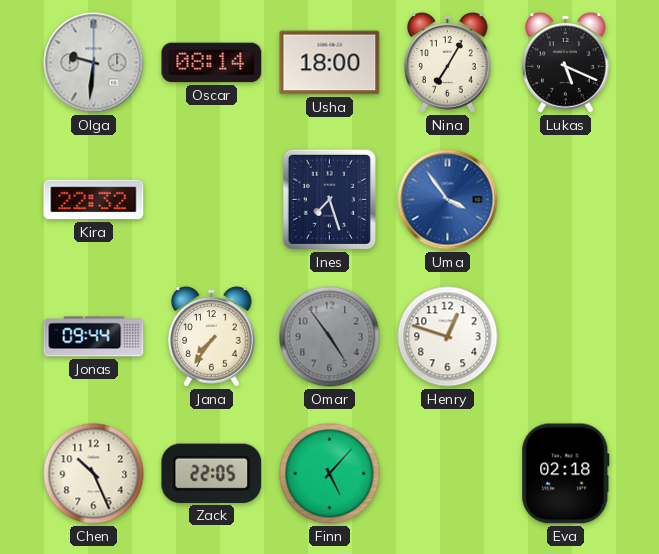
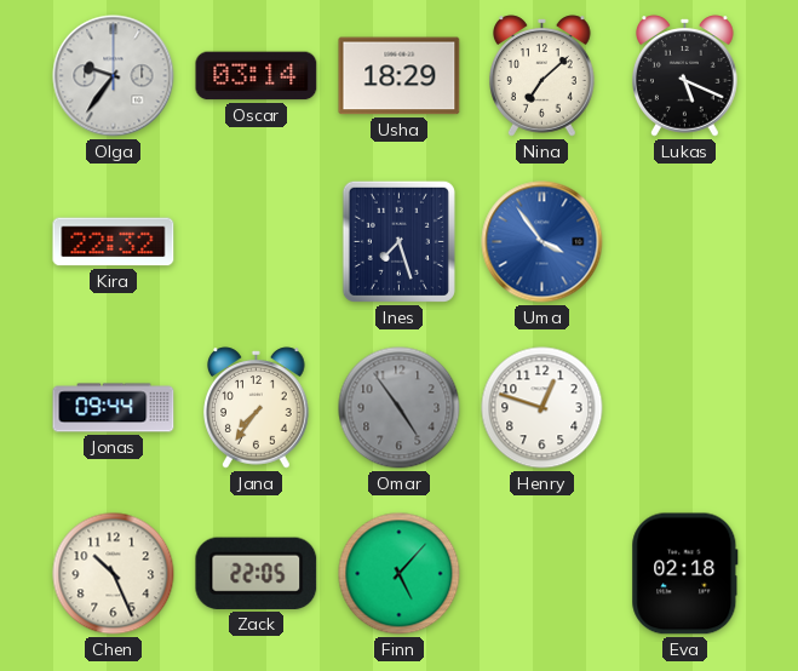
Olga: 9:31 -> 9:36
Oscar: 08:14 -> 03:14
Usha: 18:00 -> 18:29
Nina: 7:05 -> 7:08
